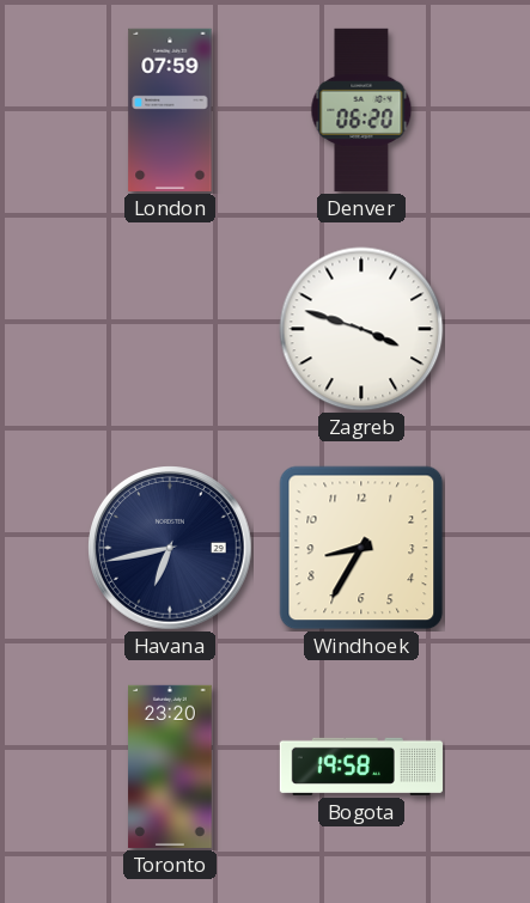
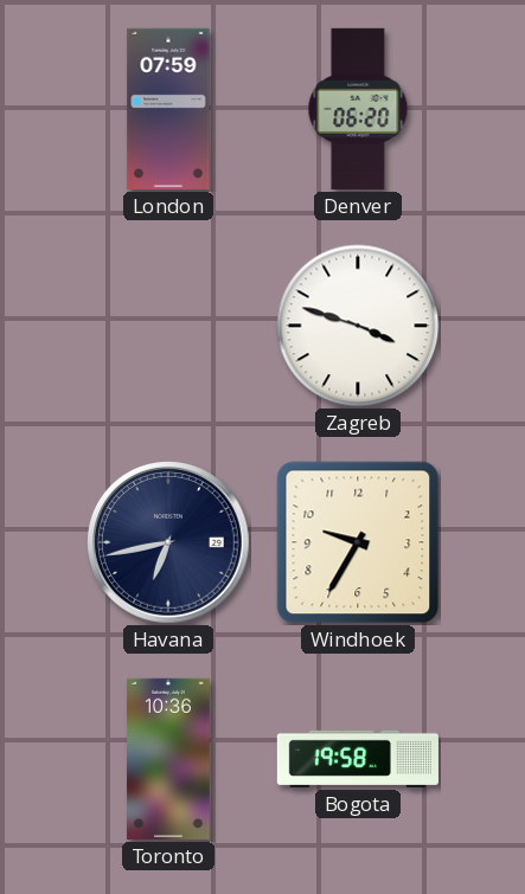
Windhoek: 8:35 -> 9:35
Toronto: 23:20 -> 10:36
